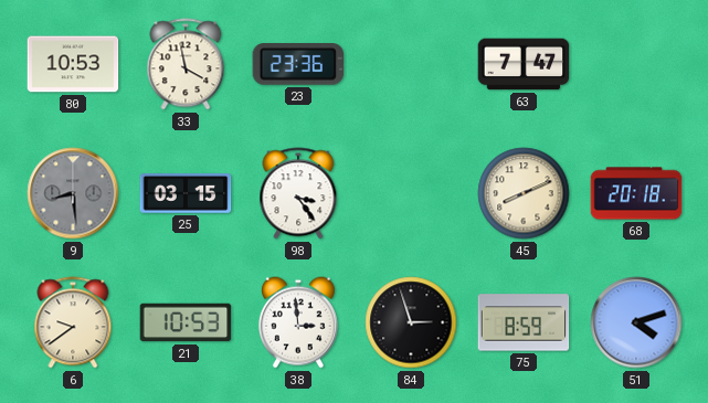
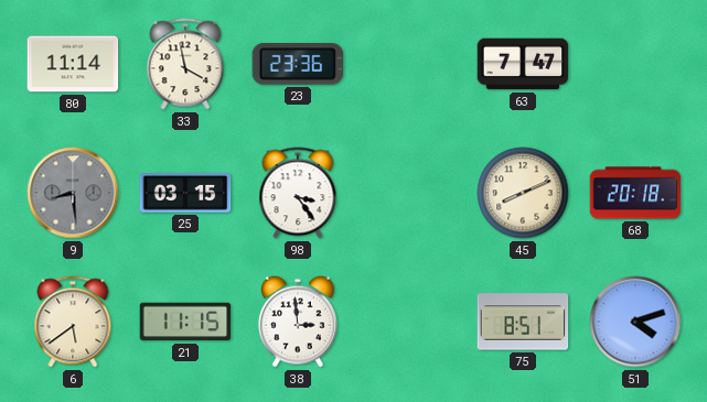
80: 10:53 -> 11:14
6: 9:39 -> 5:39
21: 10:53 -> 11:15
84: 2:57 -> none
75: 8:59 -> 8:51
